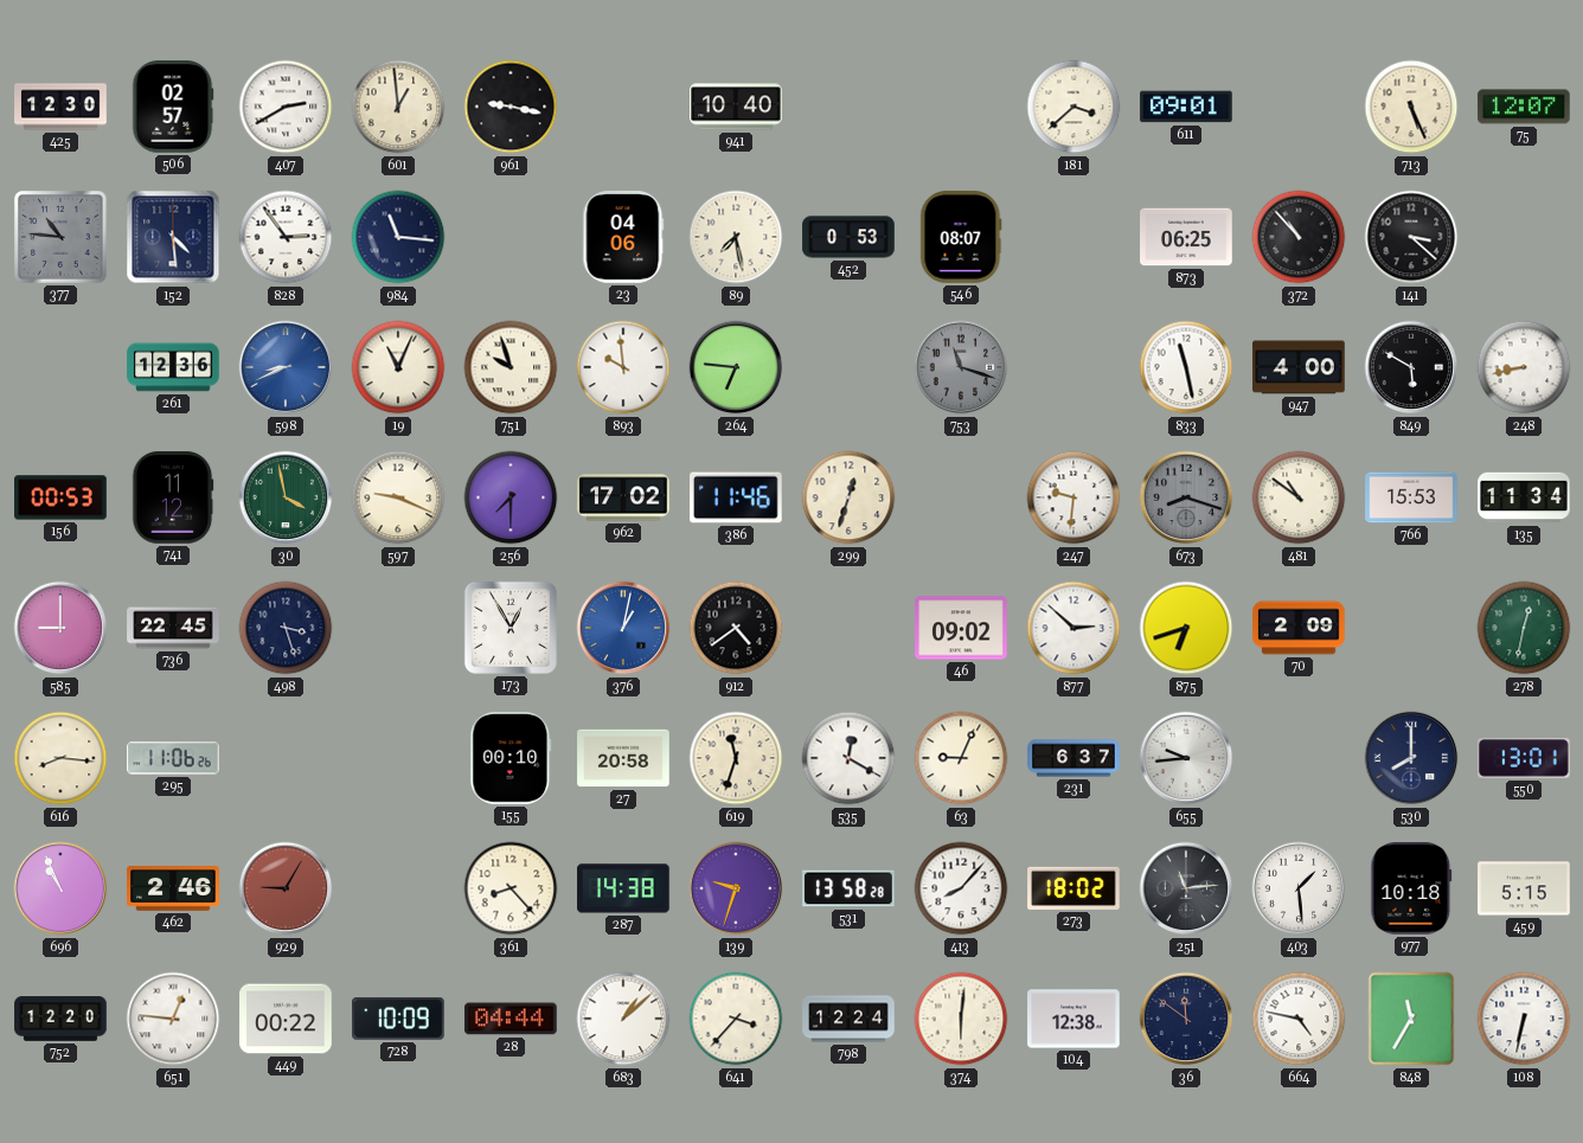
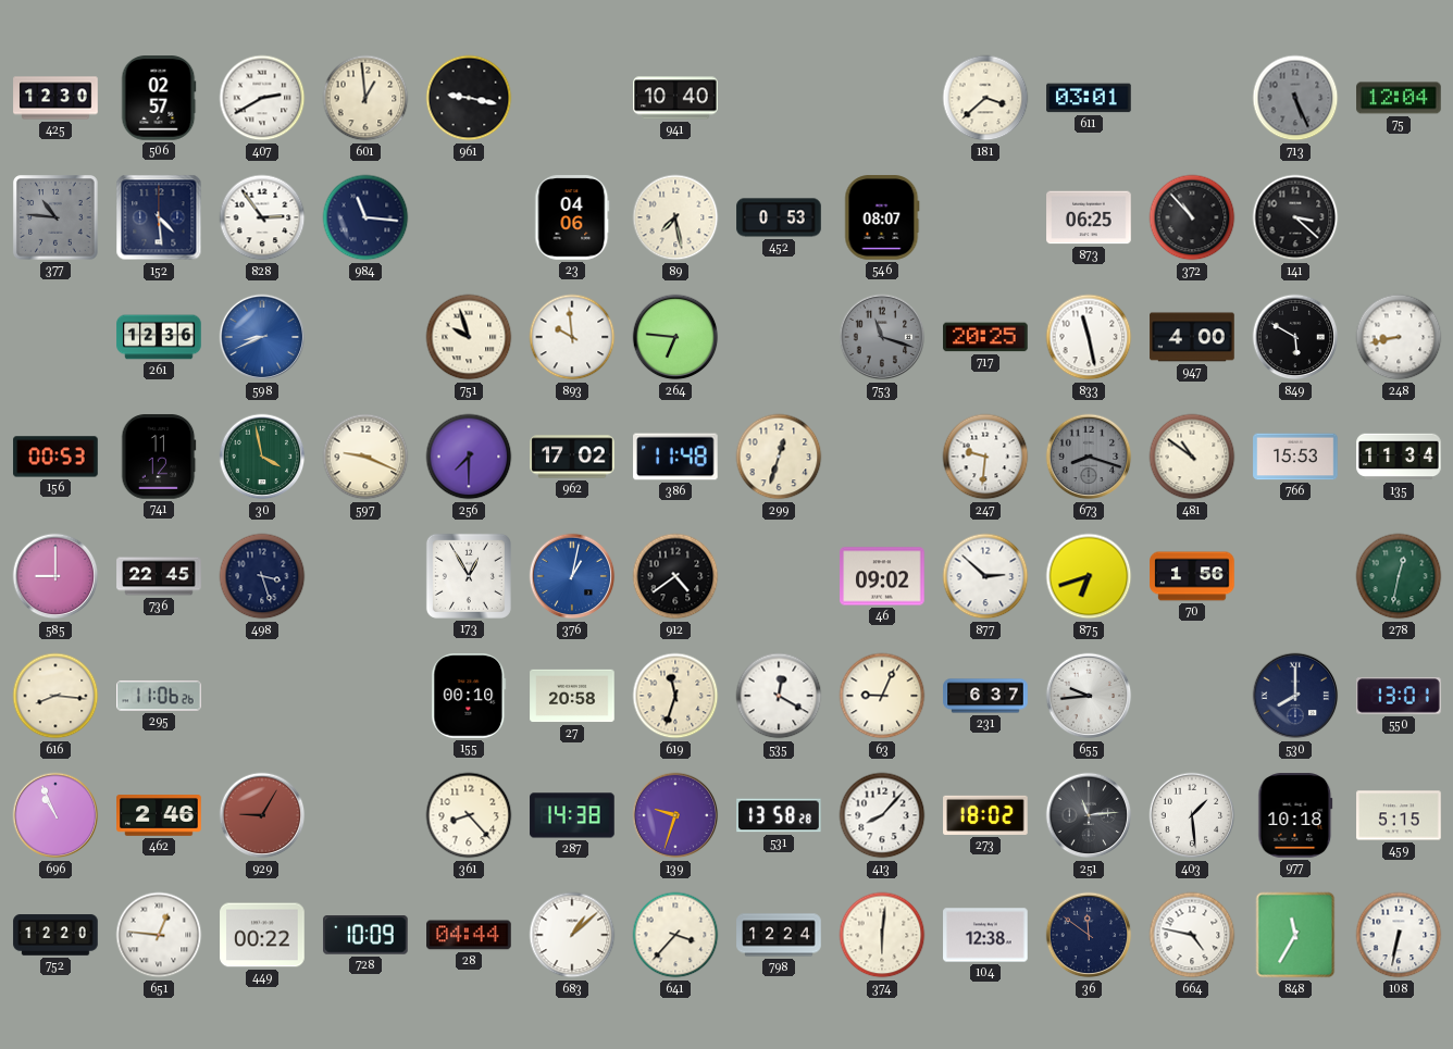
611: 09:01 -> 03:01
713 dial: cream -> grey
75: 12:07 -> 12:04
19: 11:04 -> none
717: none -> 20:25
386: 11:46 -> 11:48
70: 2:09 -> 1:56
